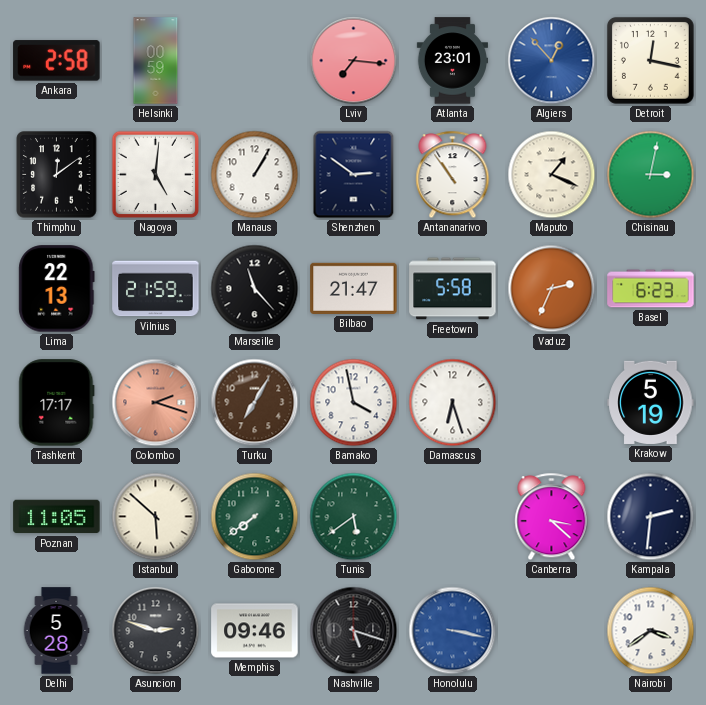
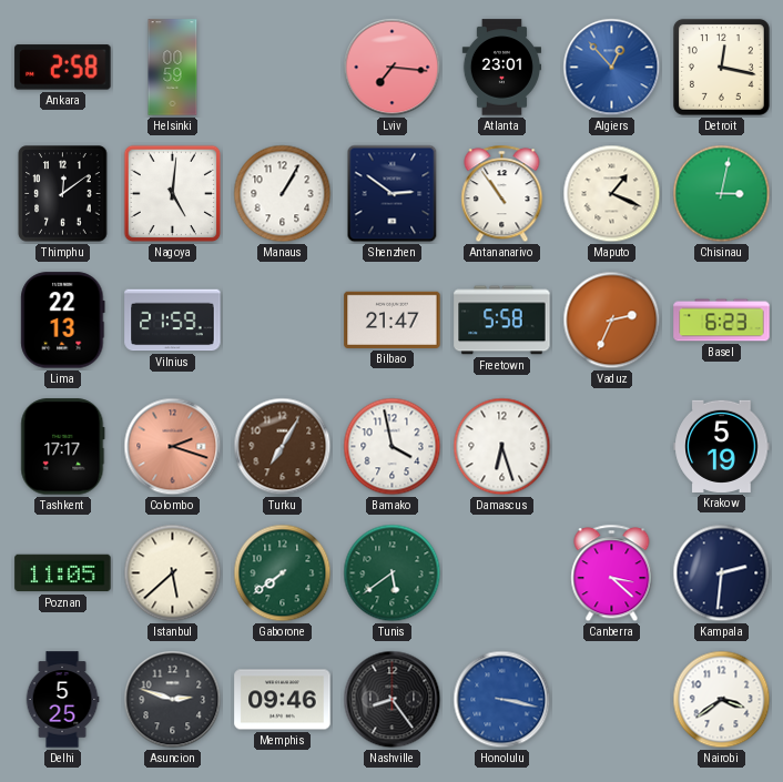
Marseille: 11:23 -> none
Istanbul: 5:52 -> 5:38
Delhi: 5:28 -> 5:25
Nashville: 5:18 -> 8:24
